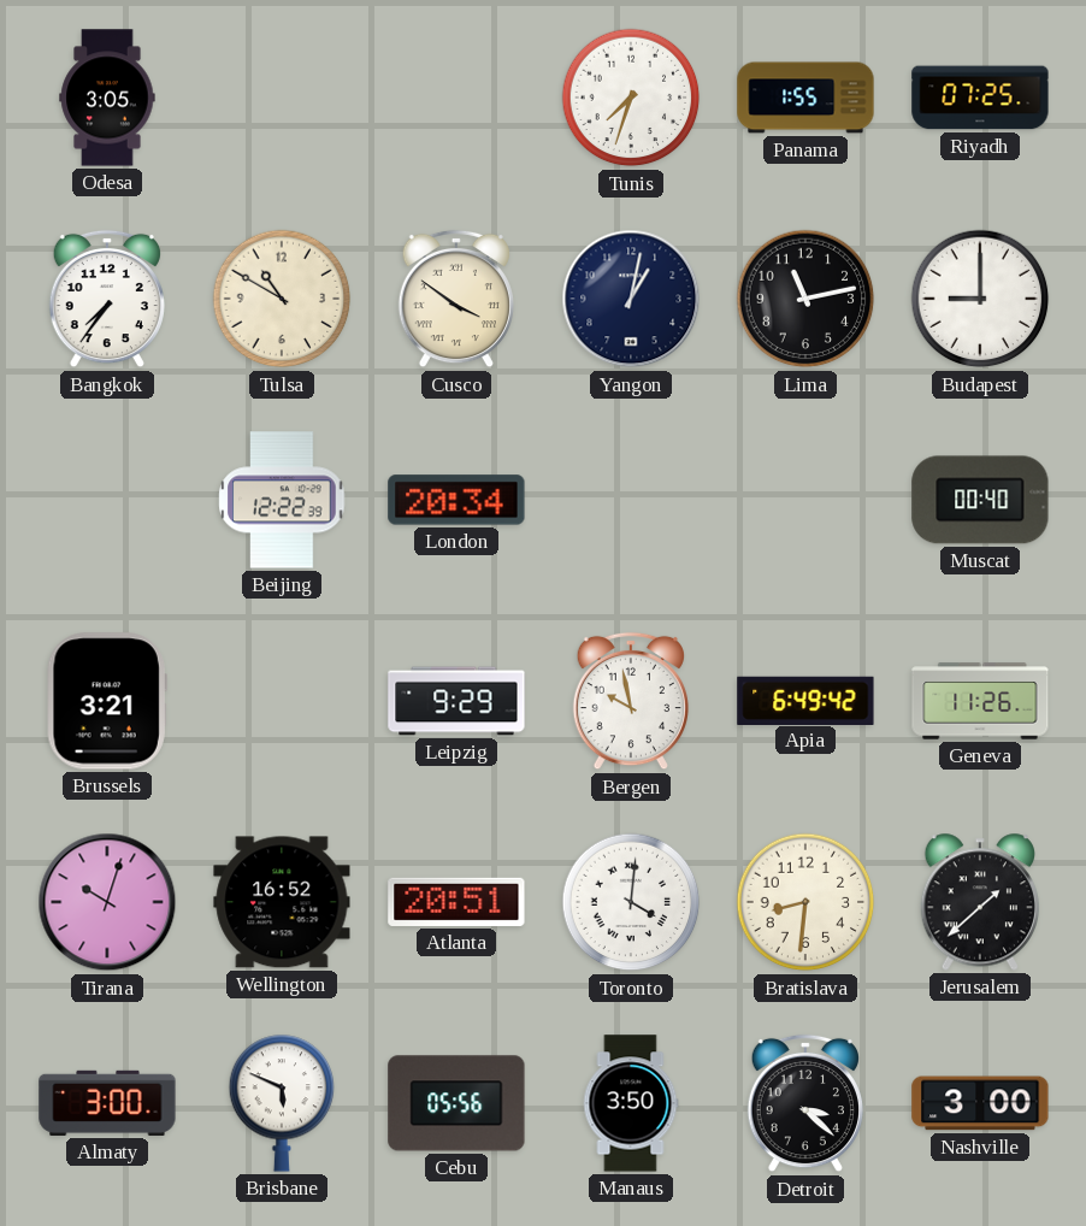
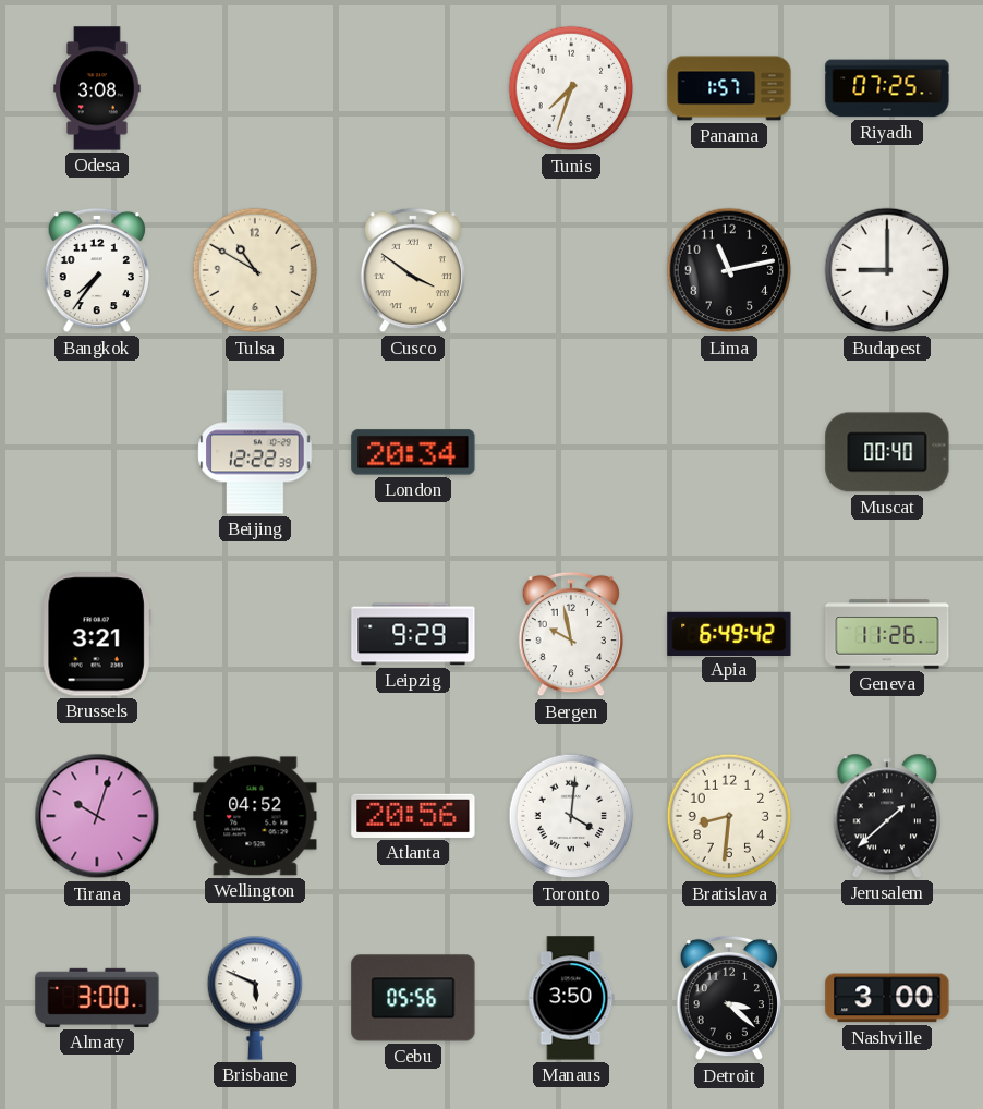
Odesa: 3:05 -> 3:08
Panama: 1:55 -> 1:57
Yangon: 1:02 -> none
Wellington: 16:52 -> 04:52
Atlanta: 20:51 -> 20:56
